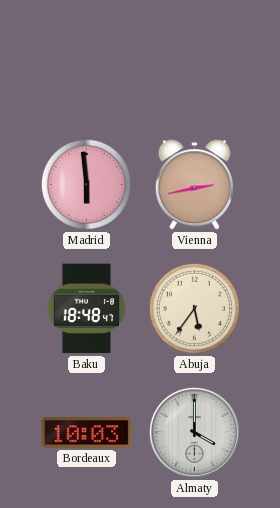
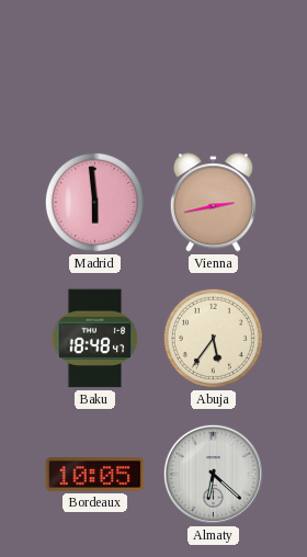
Bordeaux: 10:03 -> 10:05
Almaty: 4:00 -> 6:22
